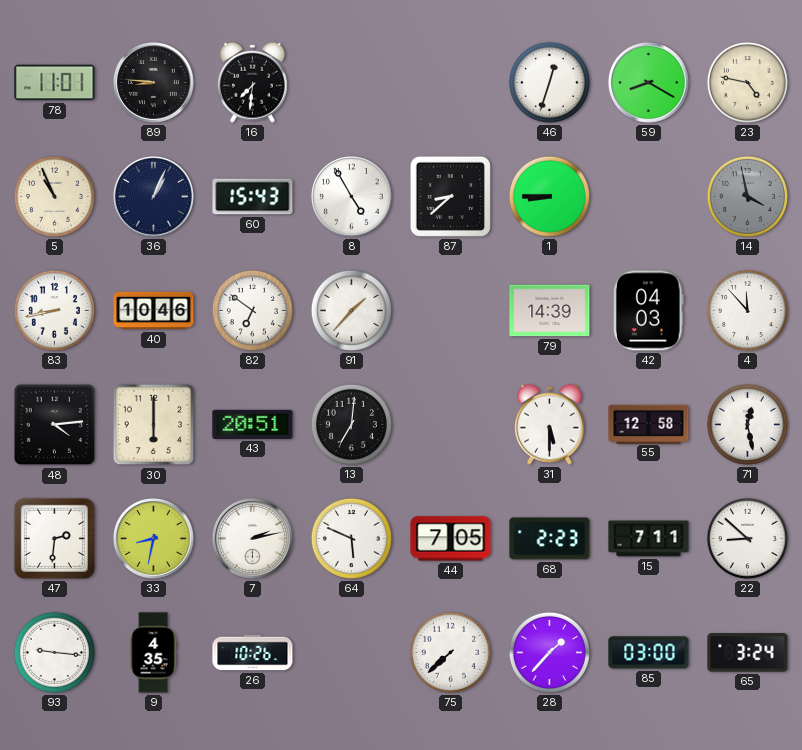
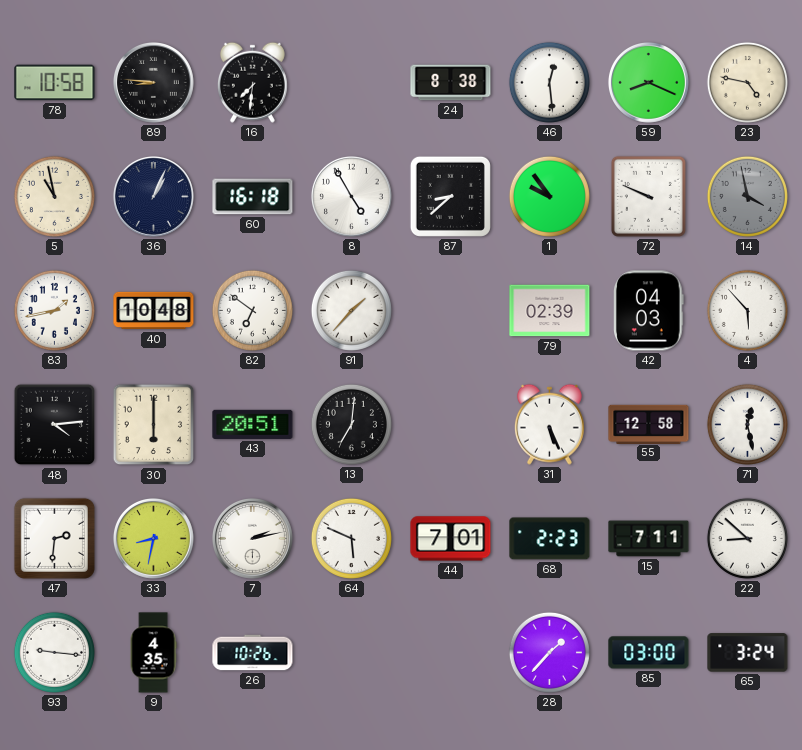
78: 11:01 -> 10:58
24: none -> 8:38
46: 12:33 -> 12:29
59: 8:20 -> 8:19
5: 10:56 -> 10:58
60: 15:43 -> 16:18
1: 8:45 -> 9:54
72: none -> 9:49
83: 8:43 -> 1:43
40: 10:46 -> 10:48
79: 14:39 -> 02:39
4: 11:53 -> 5:53
31: 5:30 -> 5:26
44: 7:05 -> 7:01
75: 7:38 -> none
